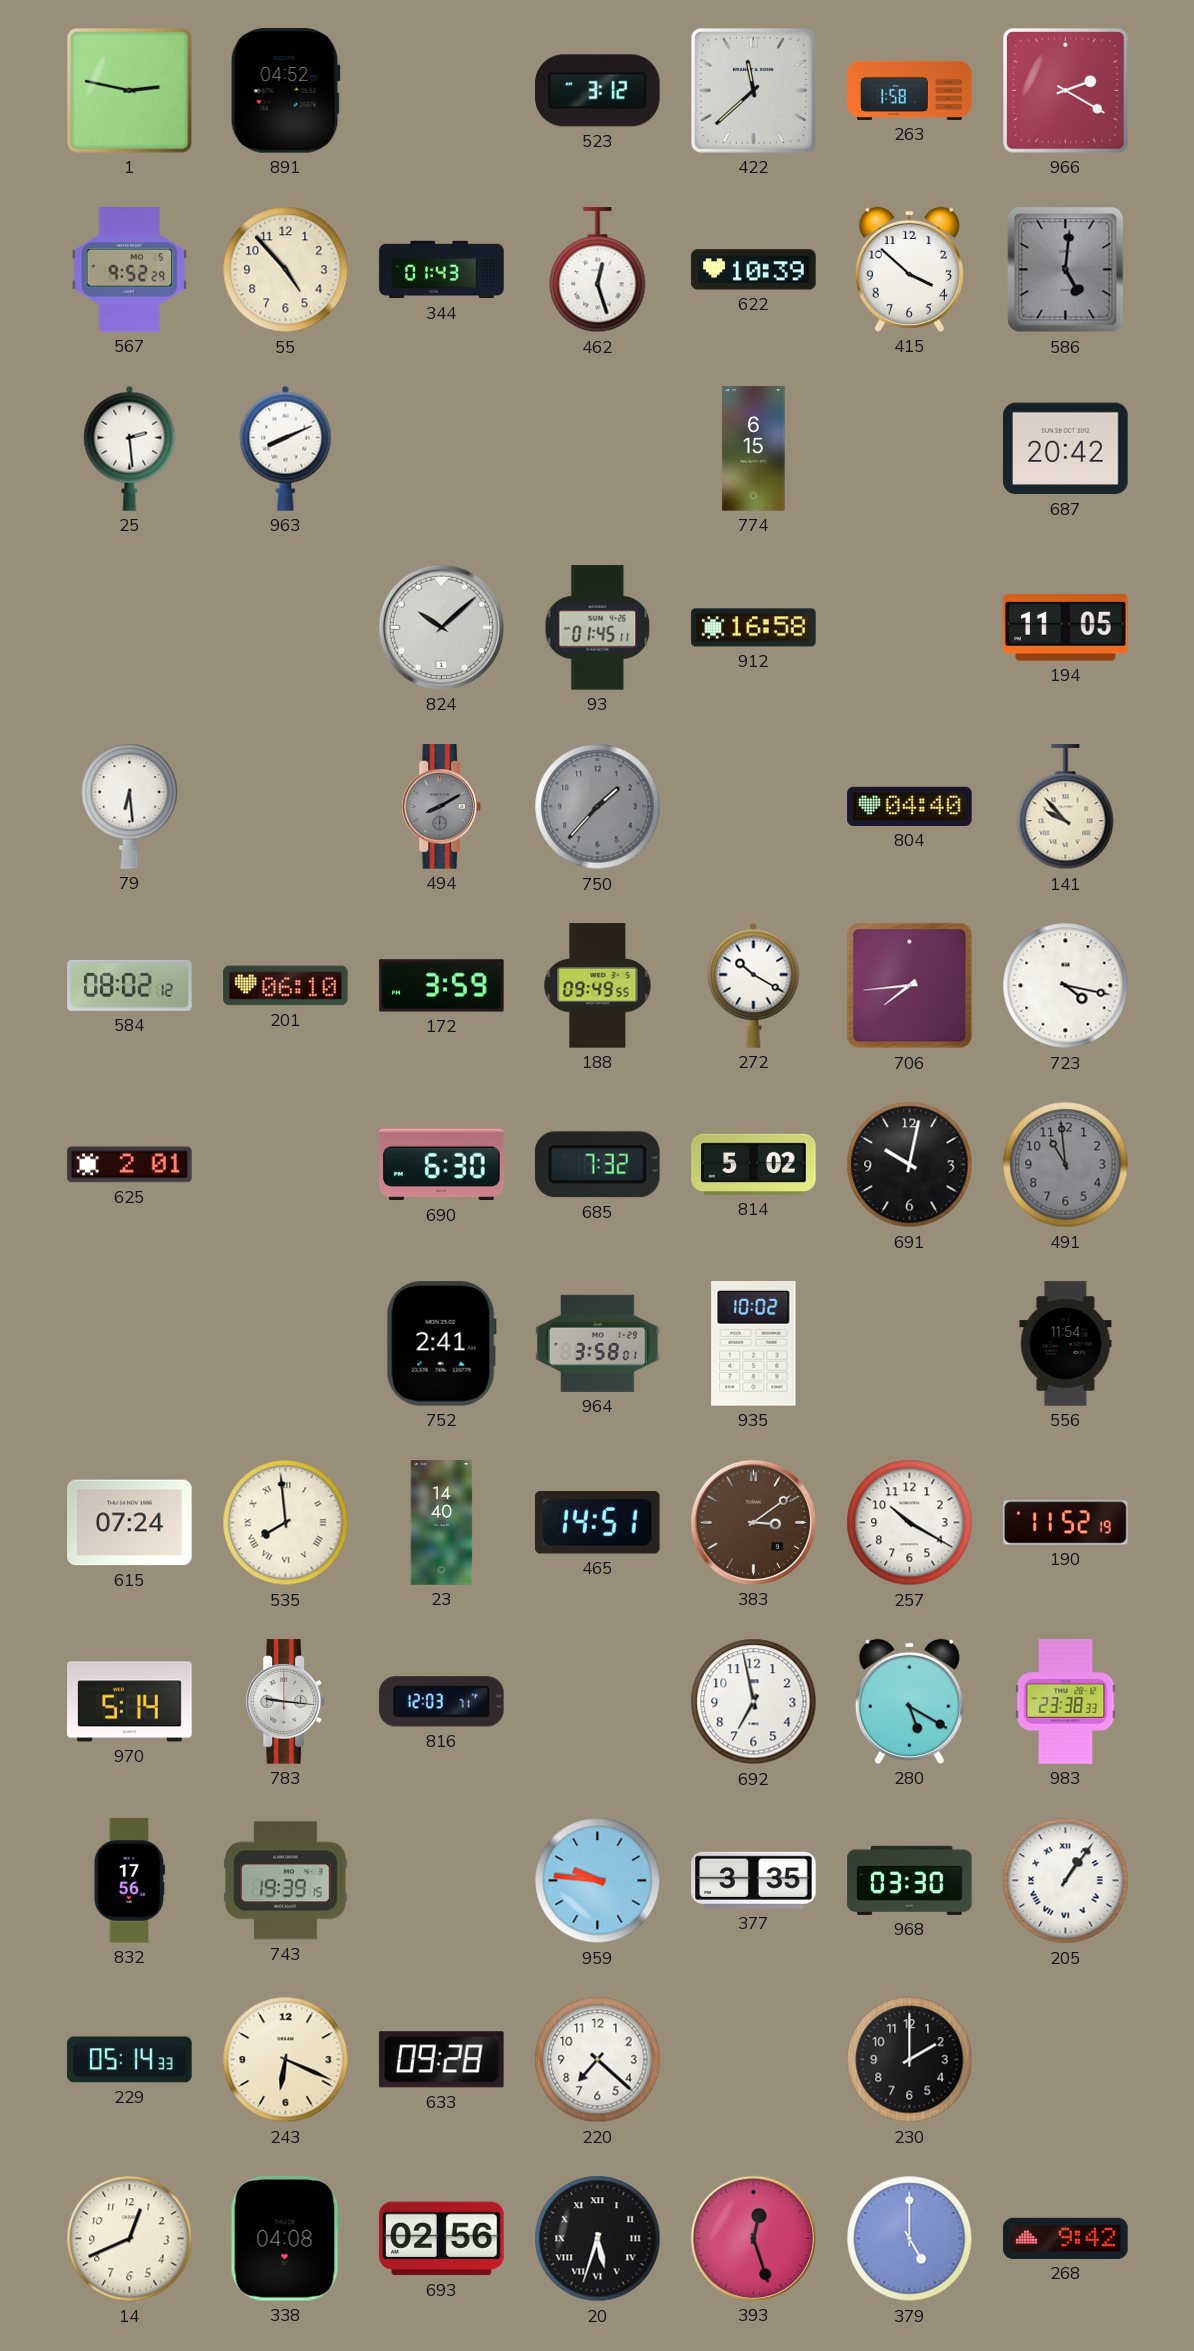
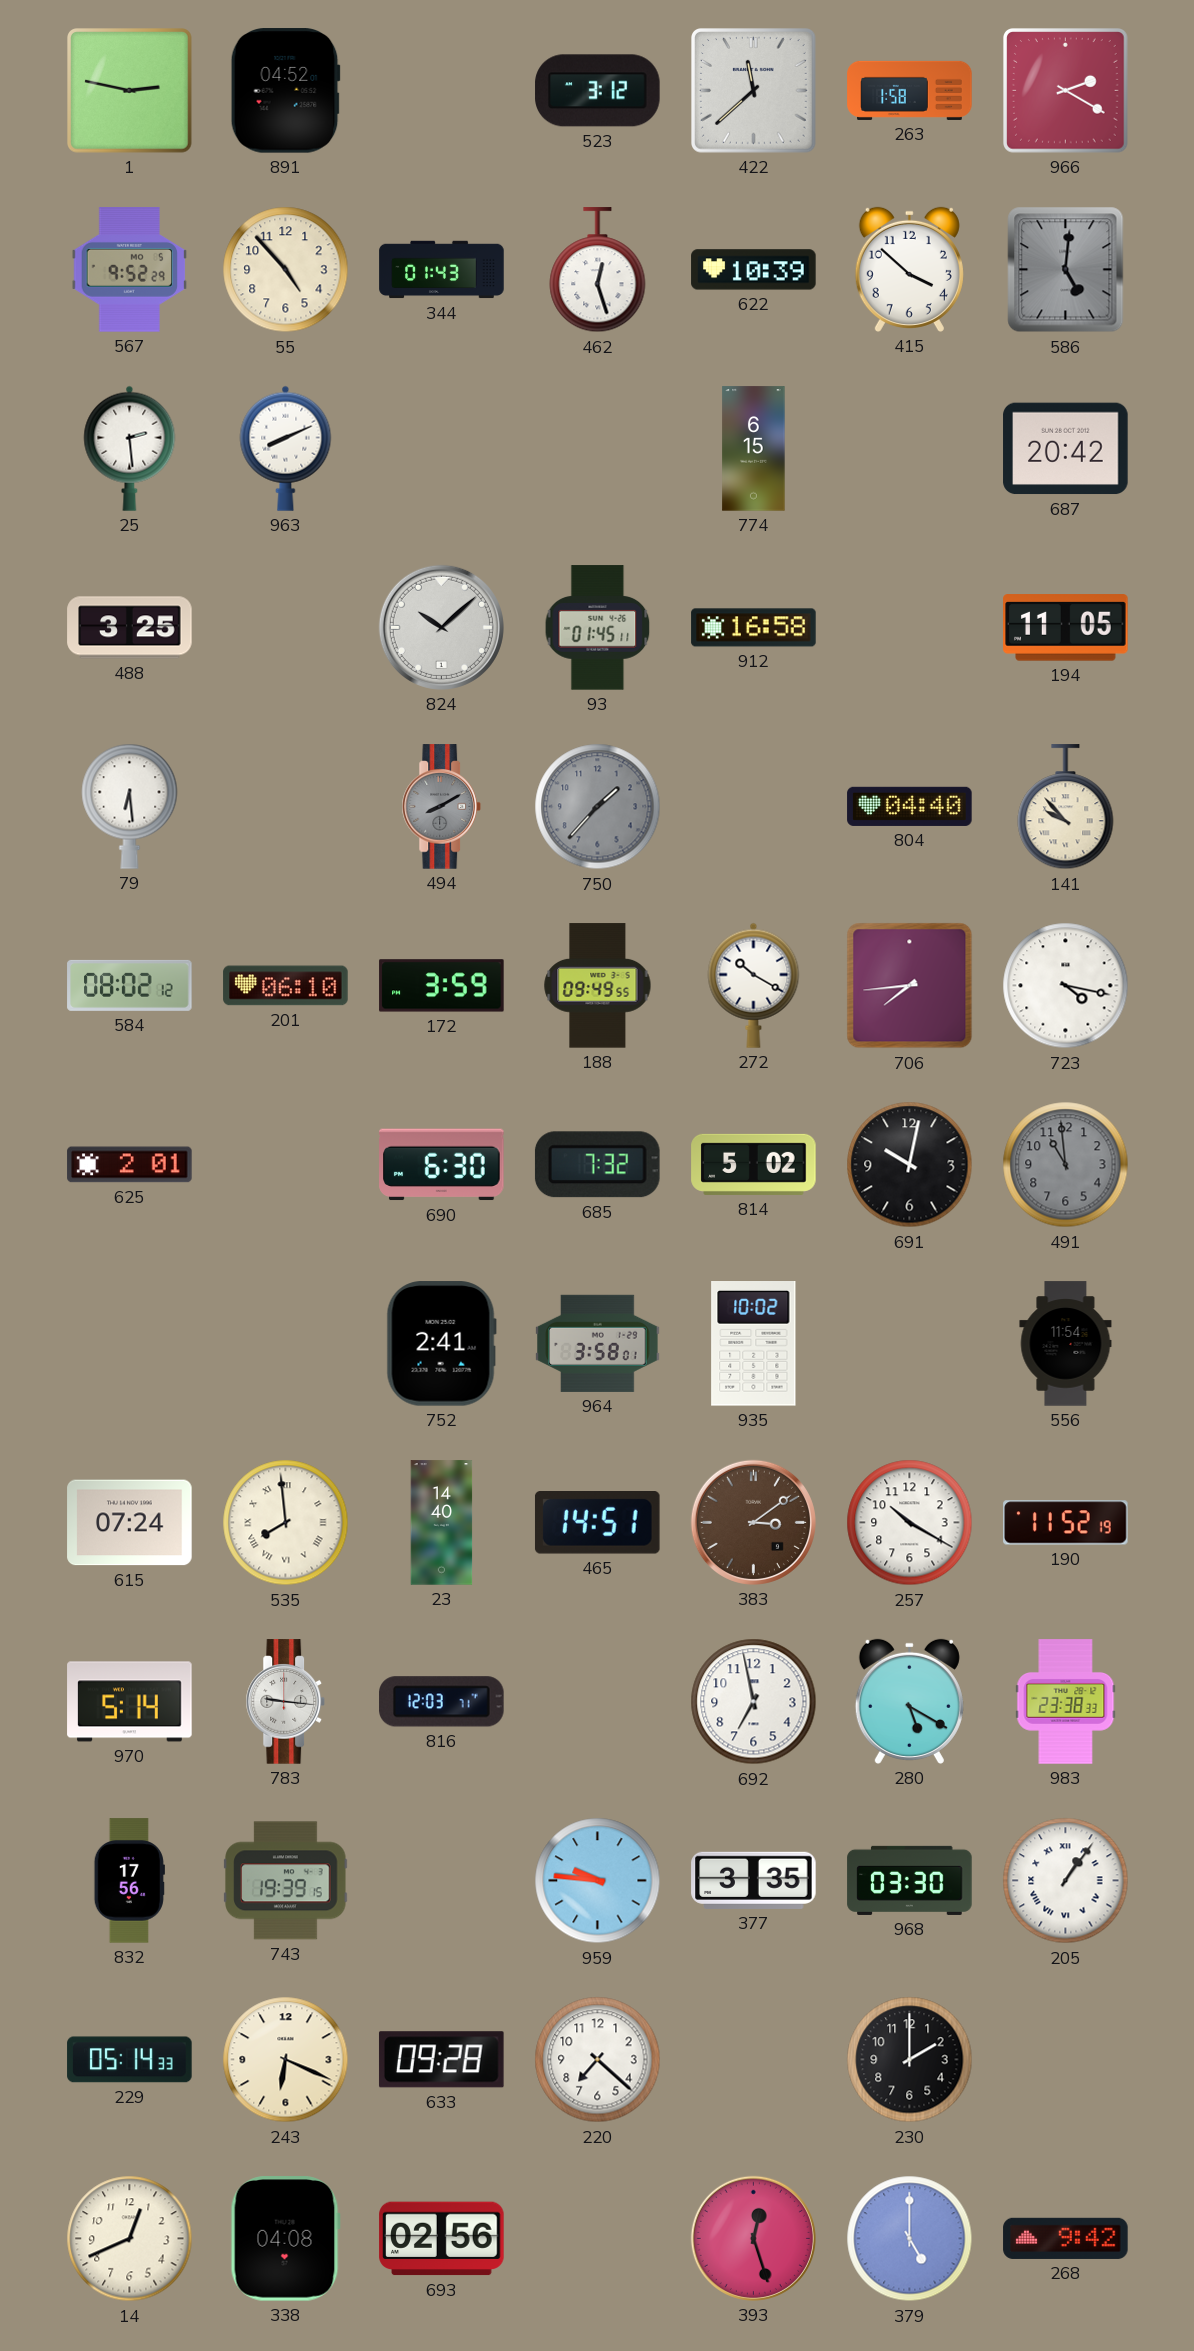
488: none -> 3:25
20: 5:33 -> none
